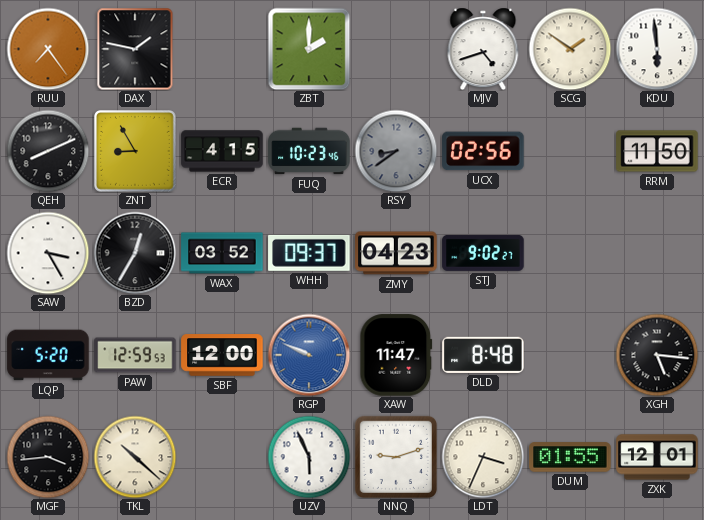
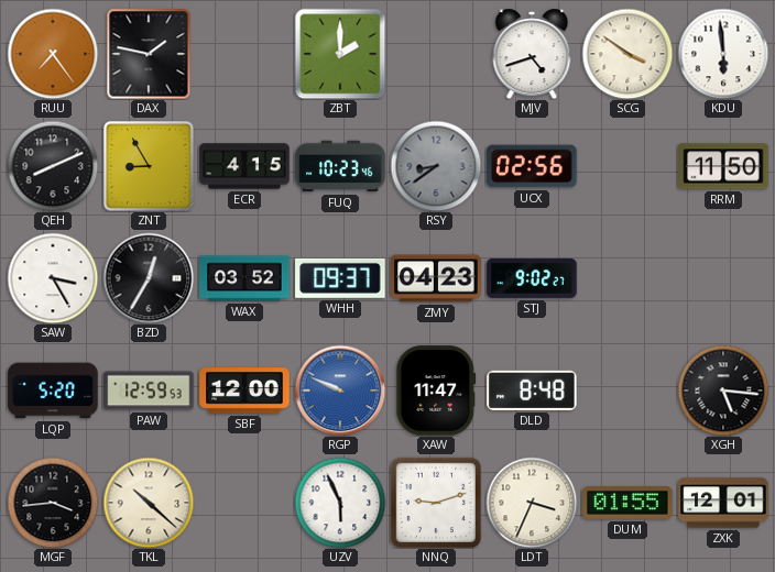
SCG: 1:51 -> 3:51
